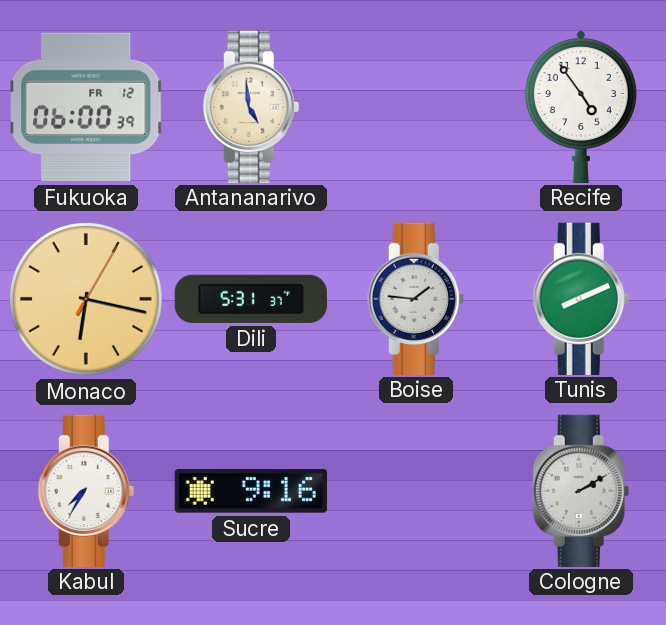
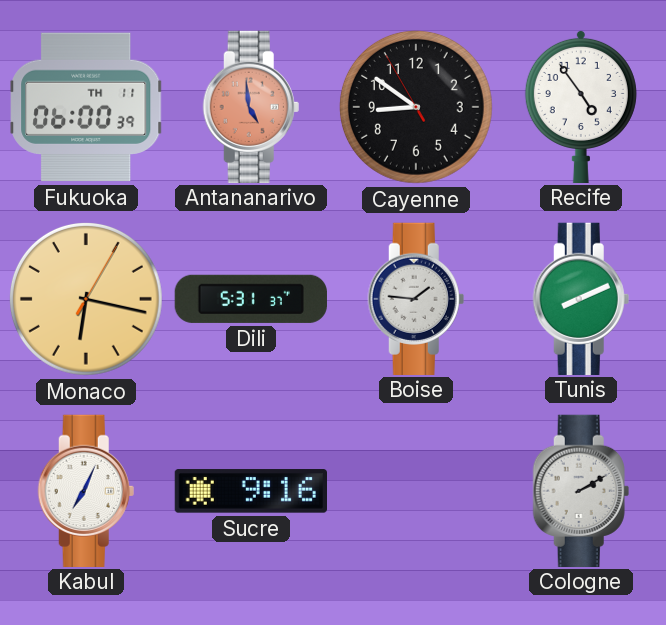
Fukuoka date: FR 12 -> TH 11
Antananarivo dial: cream -> salmon
Cayenne: none -> 8:50
Kabul: 7:35 -> 7:04
